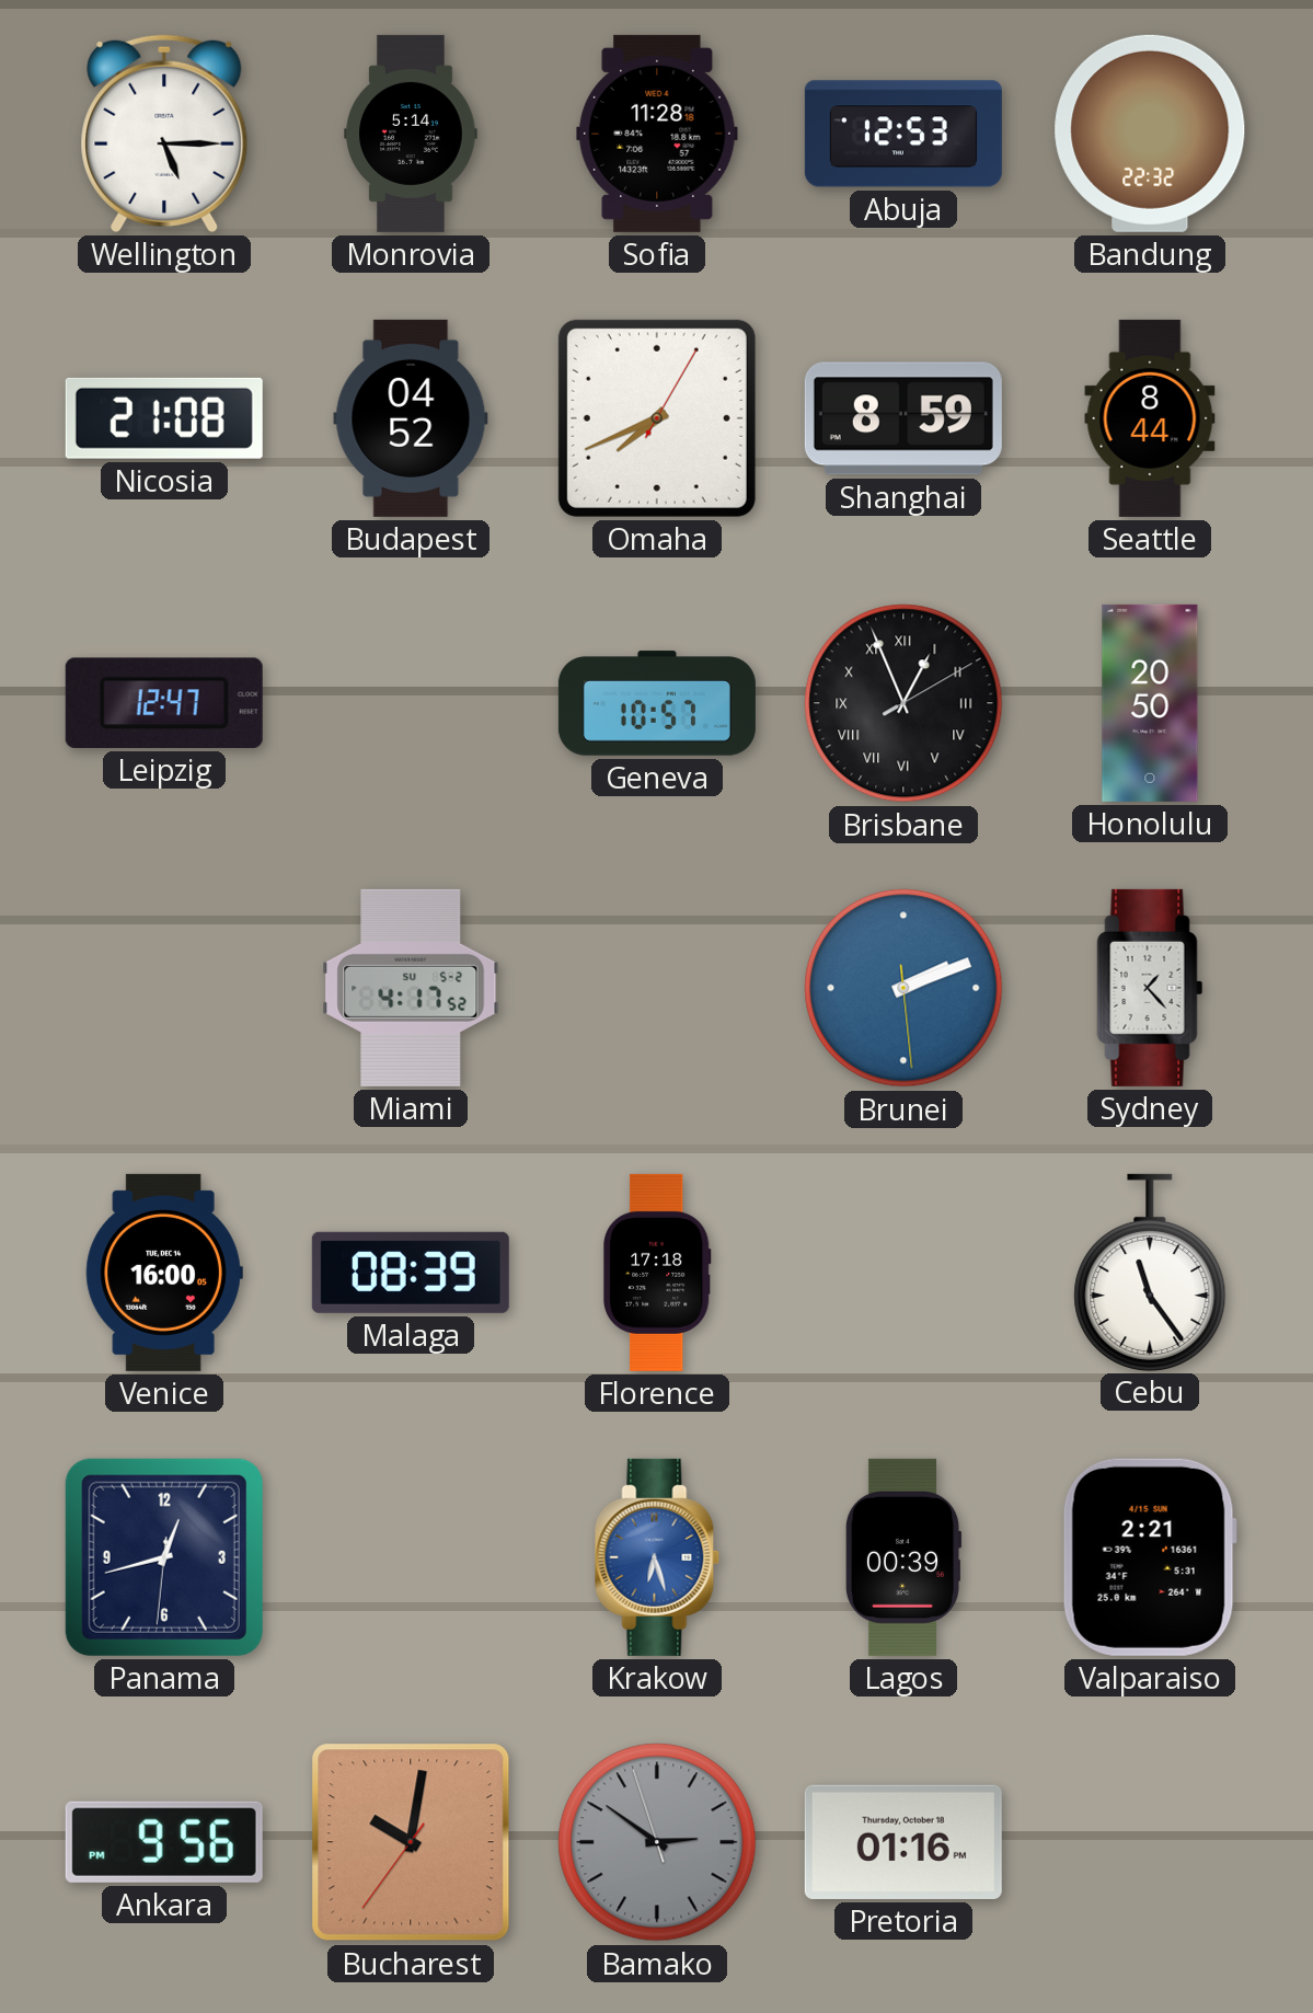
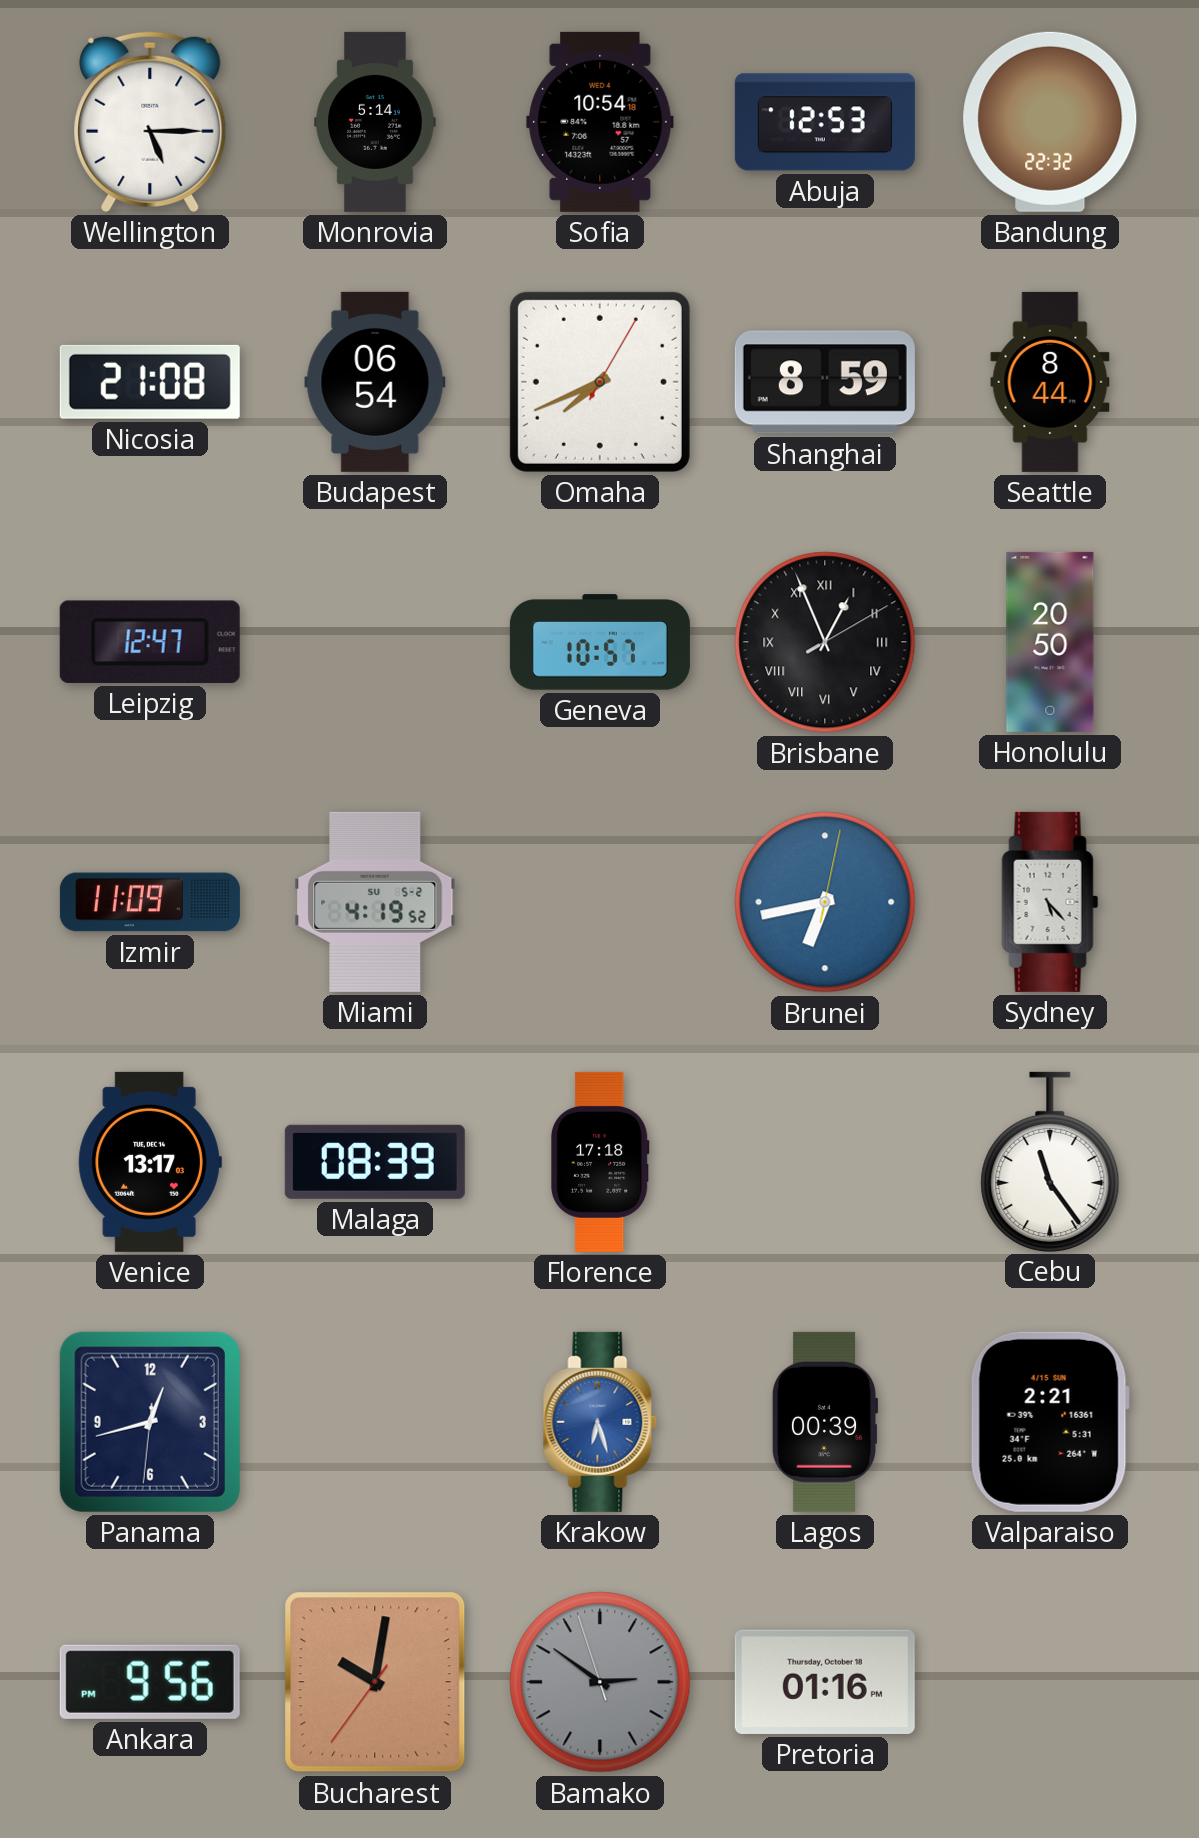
Sofia: 11:28 -> 10:54
Budapest: 04:52 -> 06:54
Izmir: none -> 11:09
Miami: 4:17 -> 4:19
Brunei: 2:11 -> 6:43
Sydney: 1:23 -> 5:23
Venice: 16:00 -> 13:17
